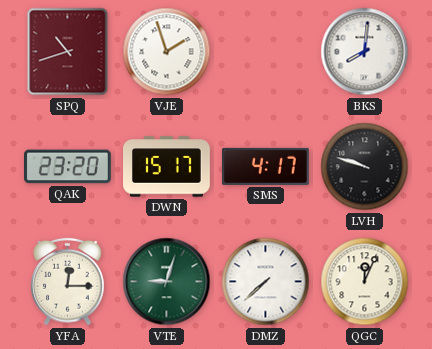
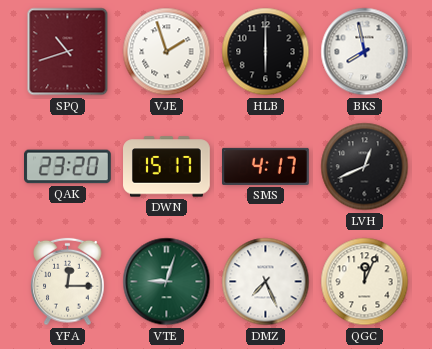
HLB: none -> 6:00
BKS: 8:01 -> 7:58
LVH: 9:48 -> 12:41
DMZ: 7:38 -> 7:26
